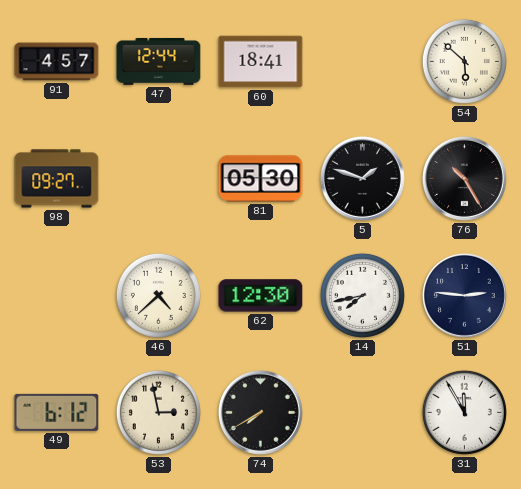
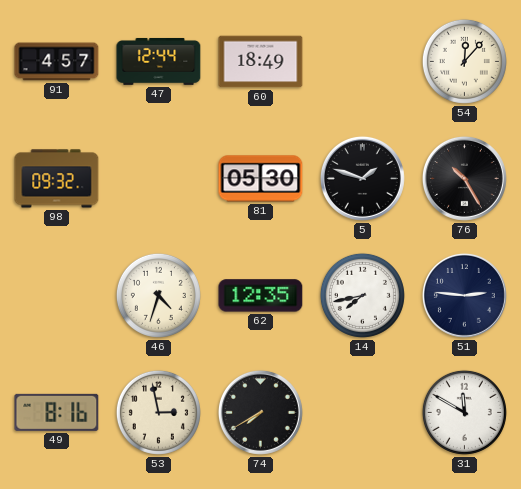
60: 18:41 -> 18:49
54: 5:52 -> 12:07
98: 09:27 -> 09:32
46: 4:38 -> 4:33
62: 12:30 -> 12:35
49: 6:12 -> 8:16
31: 11:55 -> 11:50
